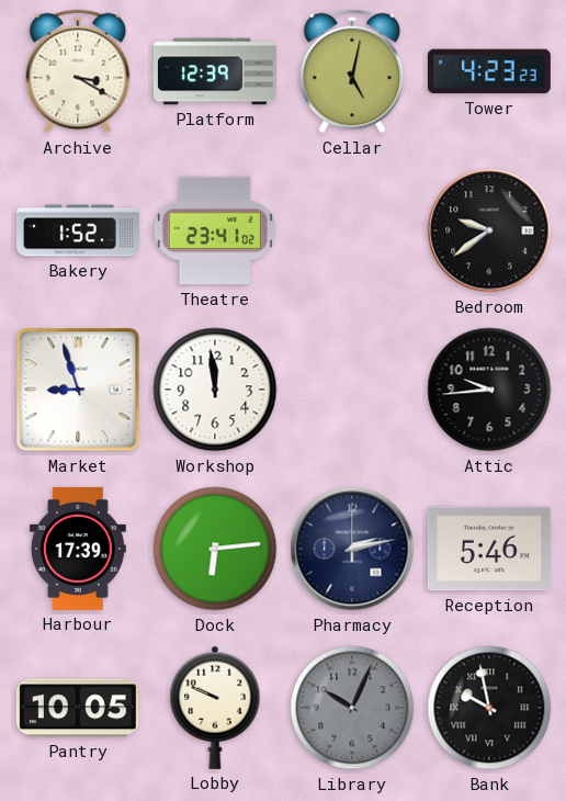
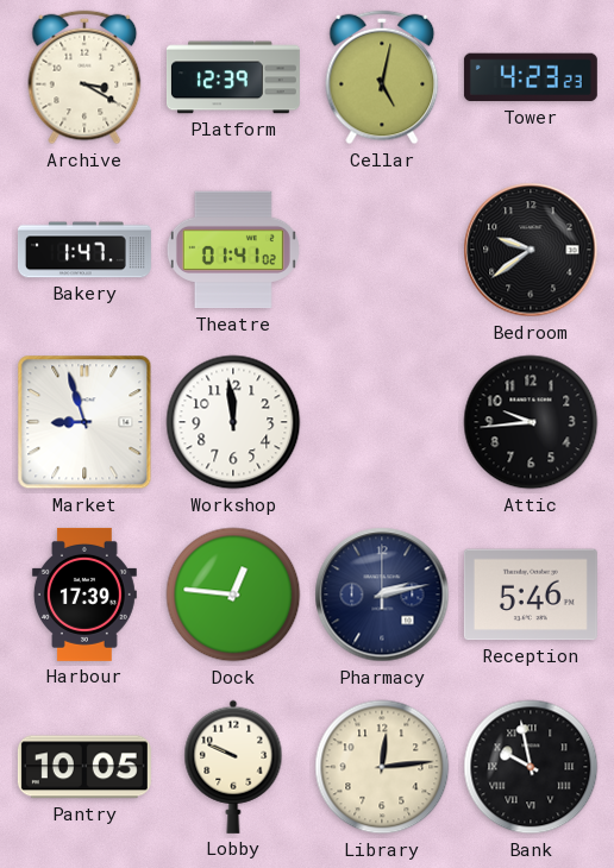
Bakery: 1:52 -> 1:47
Theatre: 23:41 -> 01:41
Dock: 6:14 -> 12:46
Library: 10:04 -> 12:14
Library dial: grey -> cream
